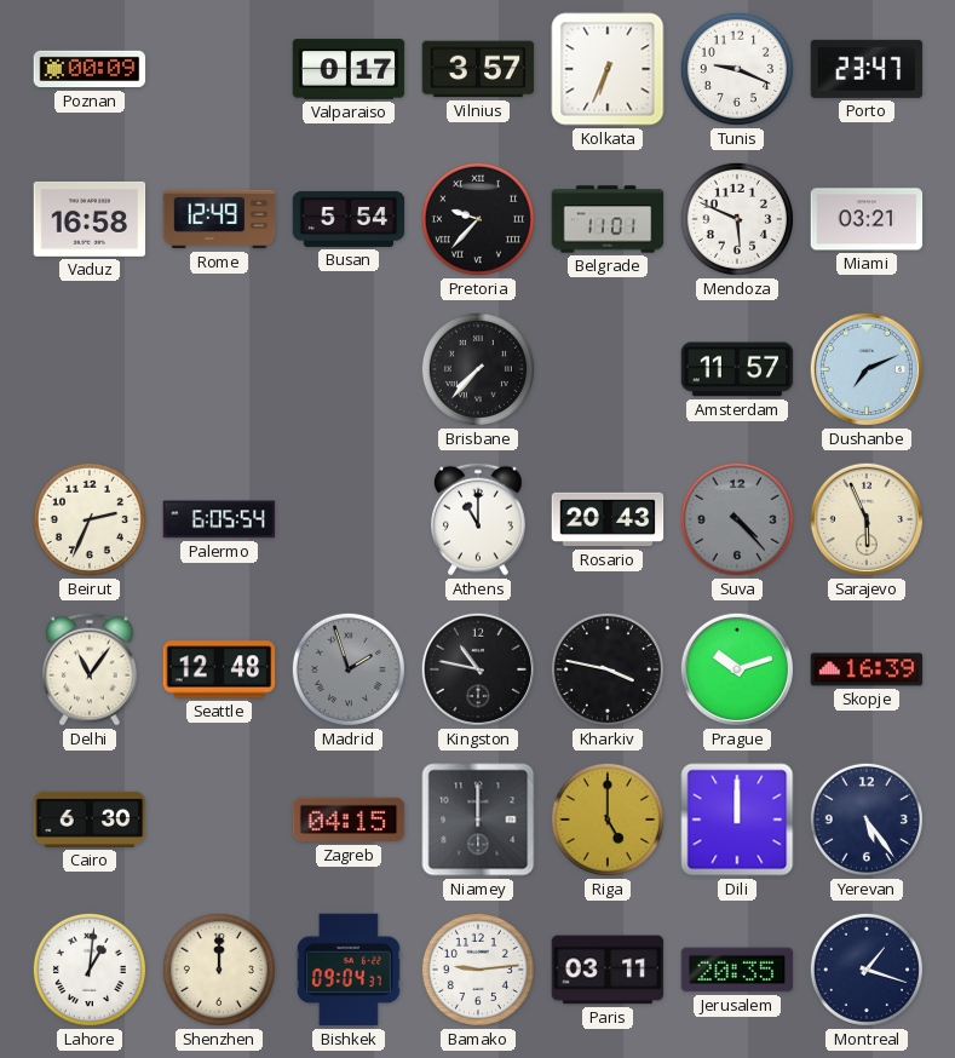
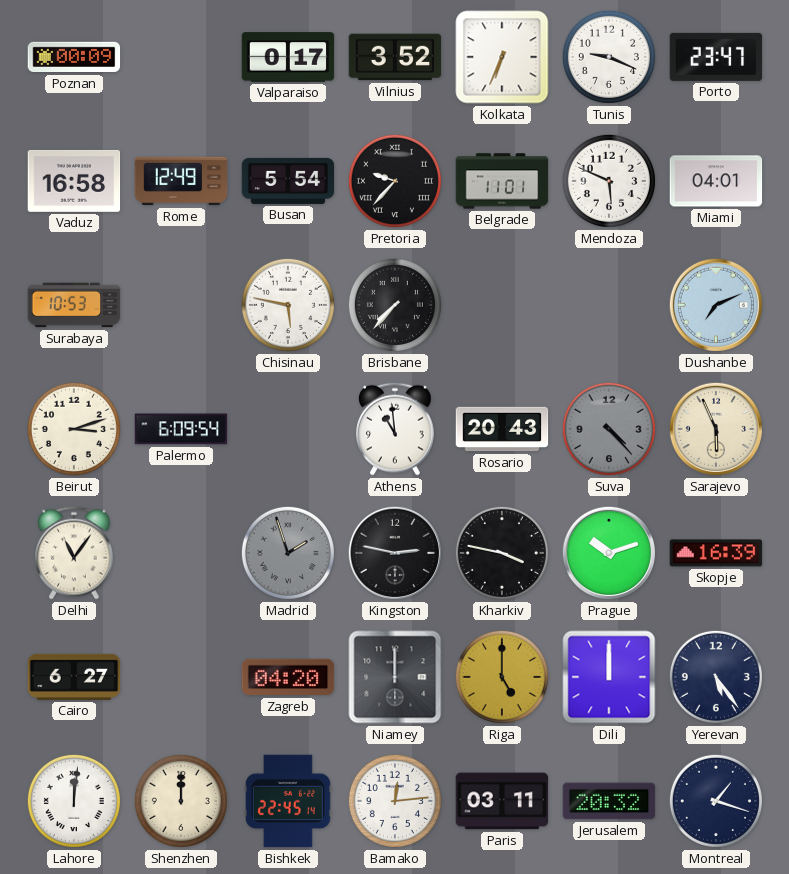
Vilnius: 3:57 -> 3:52
Miami: 03:21 -> 04:01
Surabaya: none -> 10:53
Chisinau: none -> 5:47
Amsterdam: 11:57 -> none
Beirut: 2:34 -> 3:12
Palermo: 6:05 -> 6:09
Athens: 11:00 -> 10:59
Seattle: 12:48 -> none
Kingston: 10:47 -> 2:47
Cairo: 6:30 -> 6:27
Zagreb: 04:15 -> 04:20
Lahore: 1:01 -> 12:01
Bishkek: 09:04 -> 22:45
Bamako: 9:14 -> 12:14
Jerusalem: 20:35 -> 20:32
